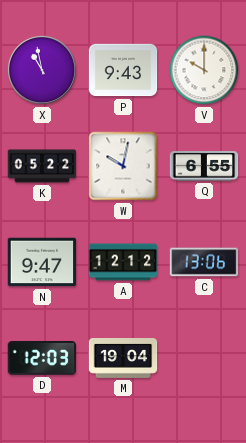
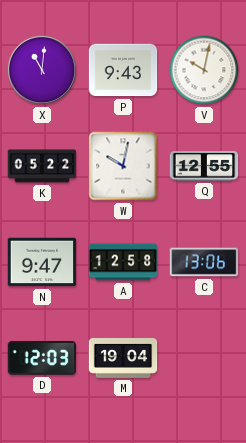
X: 10:58 -> 11:01
V: 10:00 -> 10:02
Q: 6:55 -> 12:55
A: 12:12 -> 12:58
